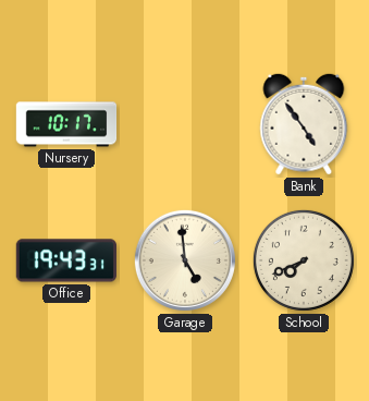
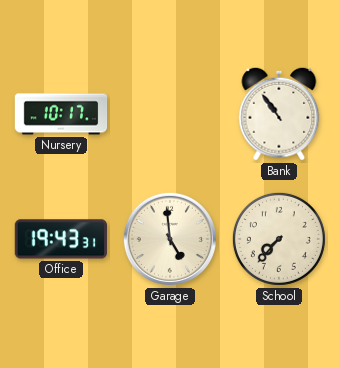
Bank: 4:54 -> 10:54
School: 7:41 -> 7:37
